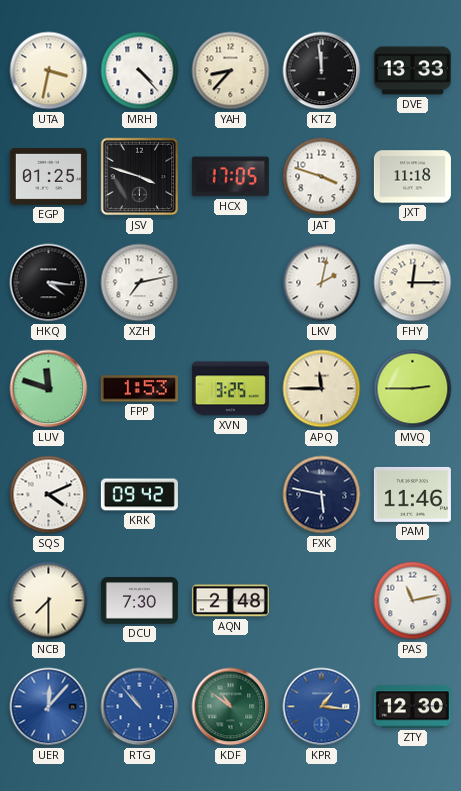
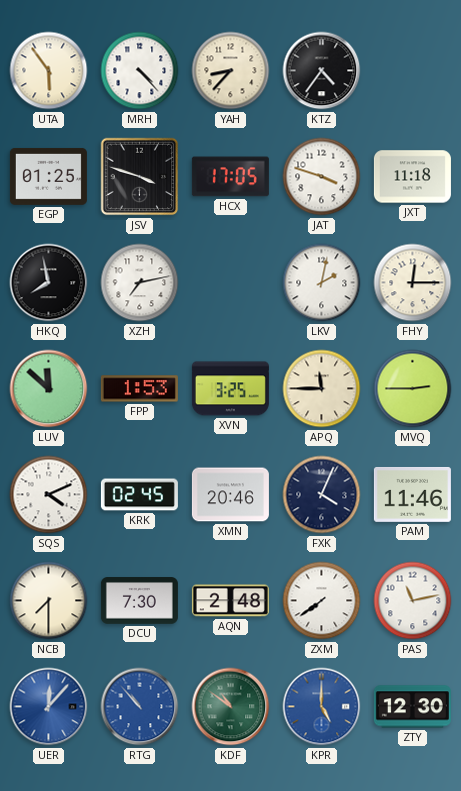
UTA: 3:32 -> 5:54
KTZ: 11:59 -> 4:36
DVE: 13:33 -> none
HKQ: 4:16 -> 7:58
LUV: 11:48 -> 11:52
KRK: 09:42 -> 02:45
XMN: none -> 20:46
FXK: 5:47 -> 4:04
ZXM: none -> 7:39
KPR: 1:16 -> 5:00
